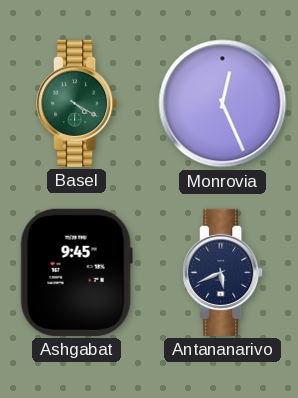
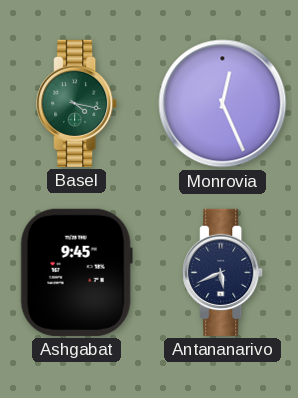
Basel: 4:20 -> 4:17
